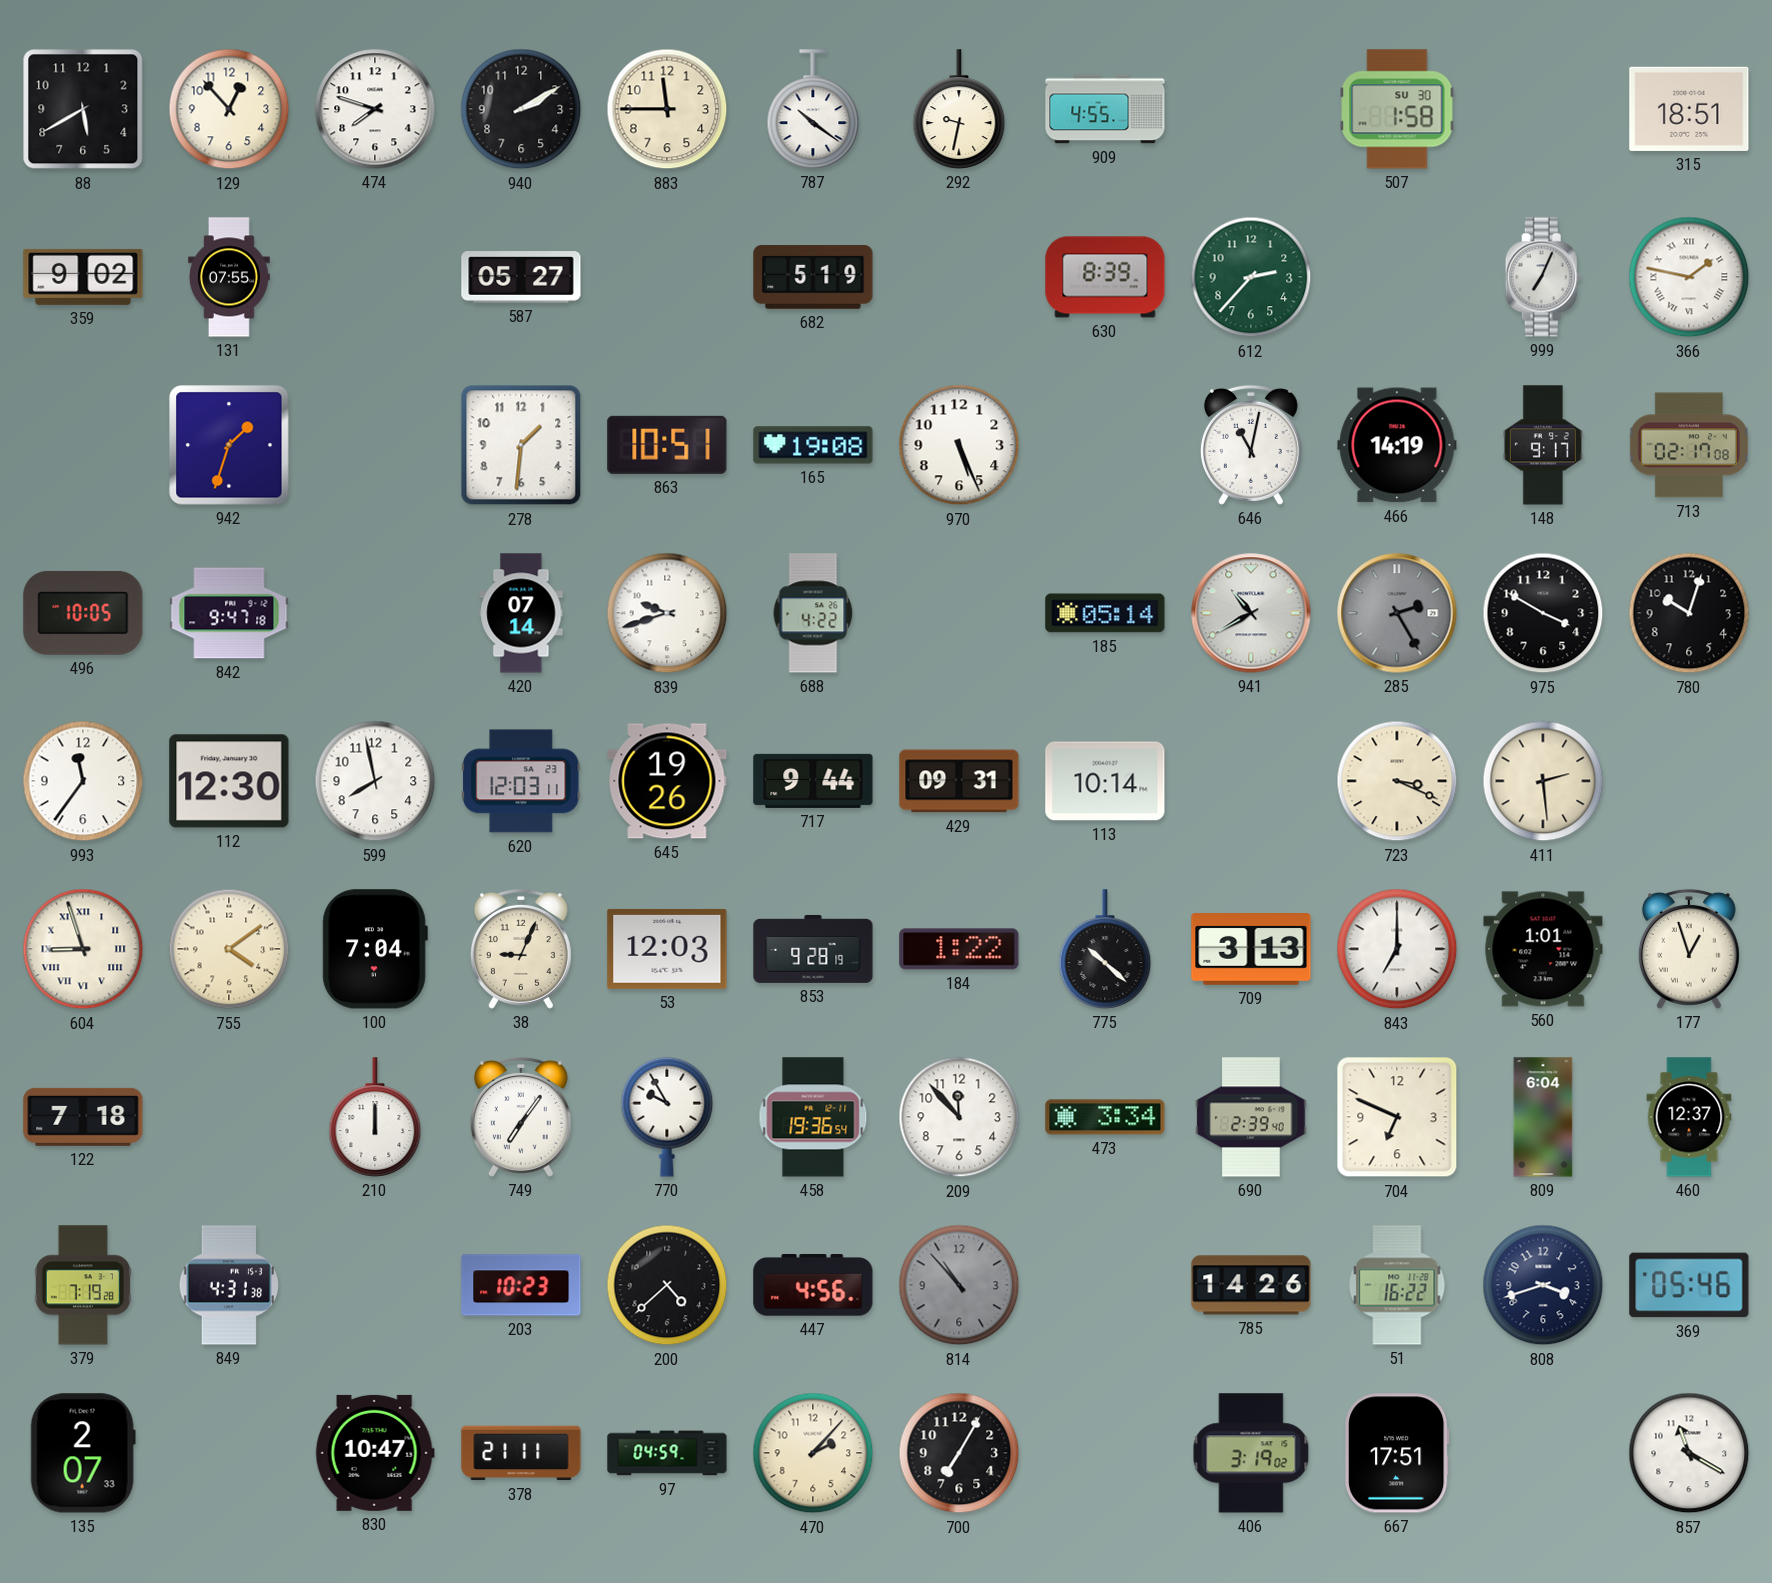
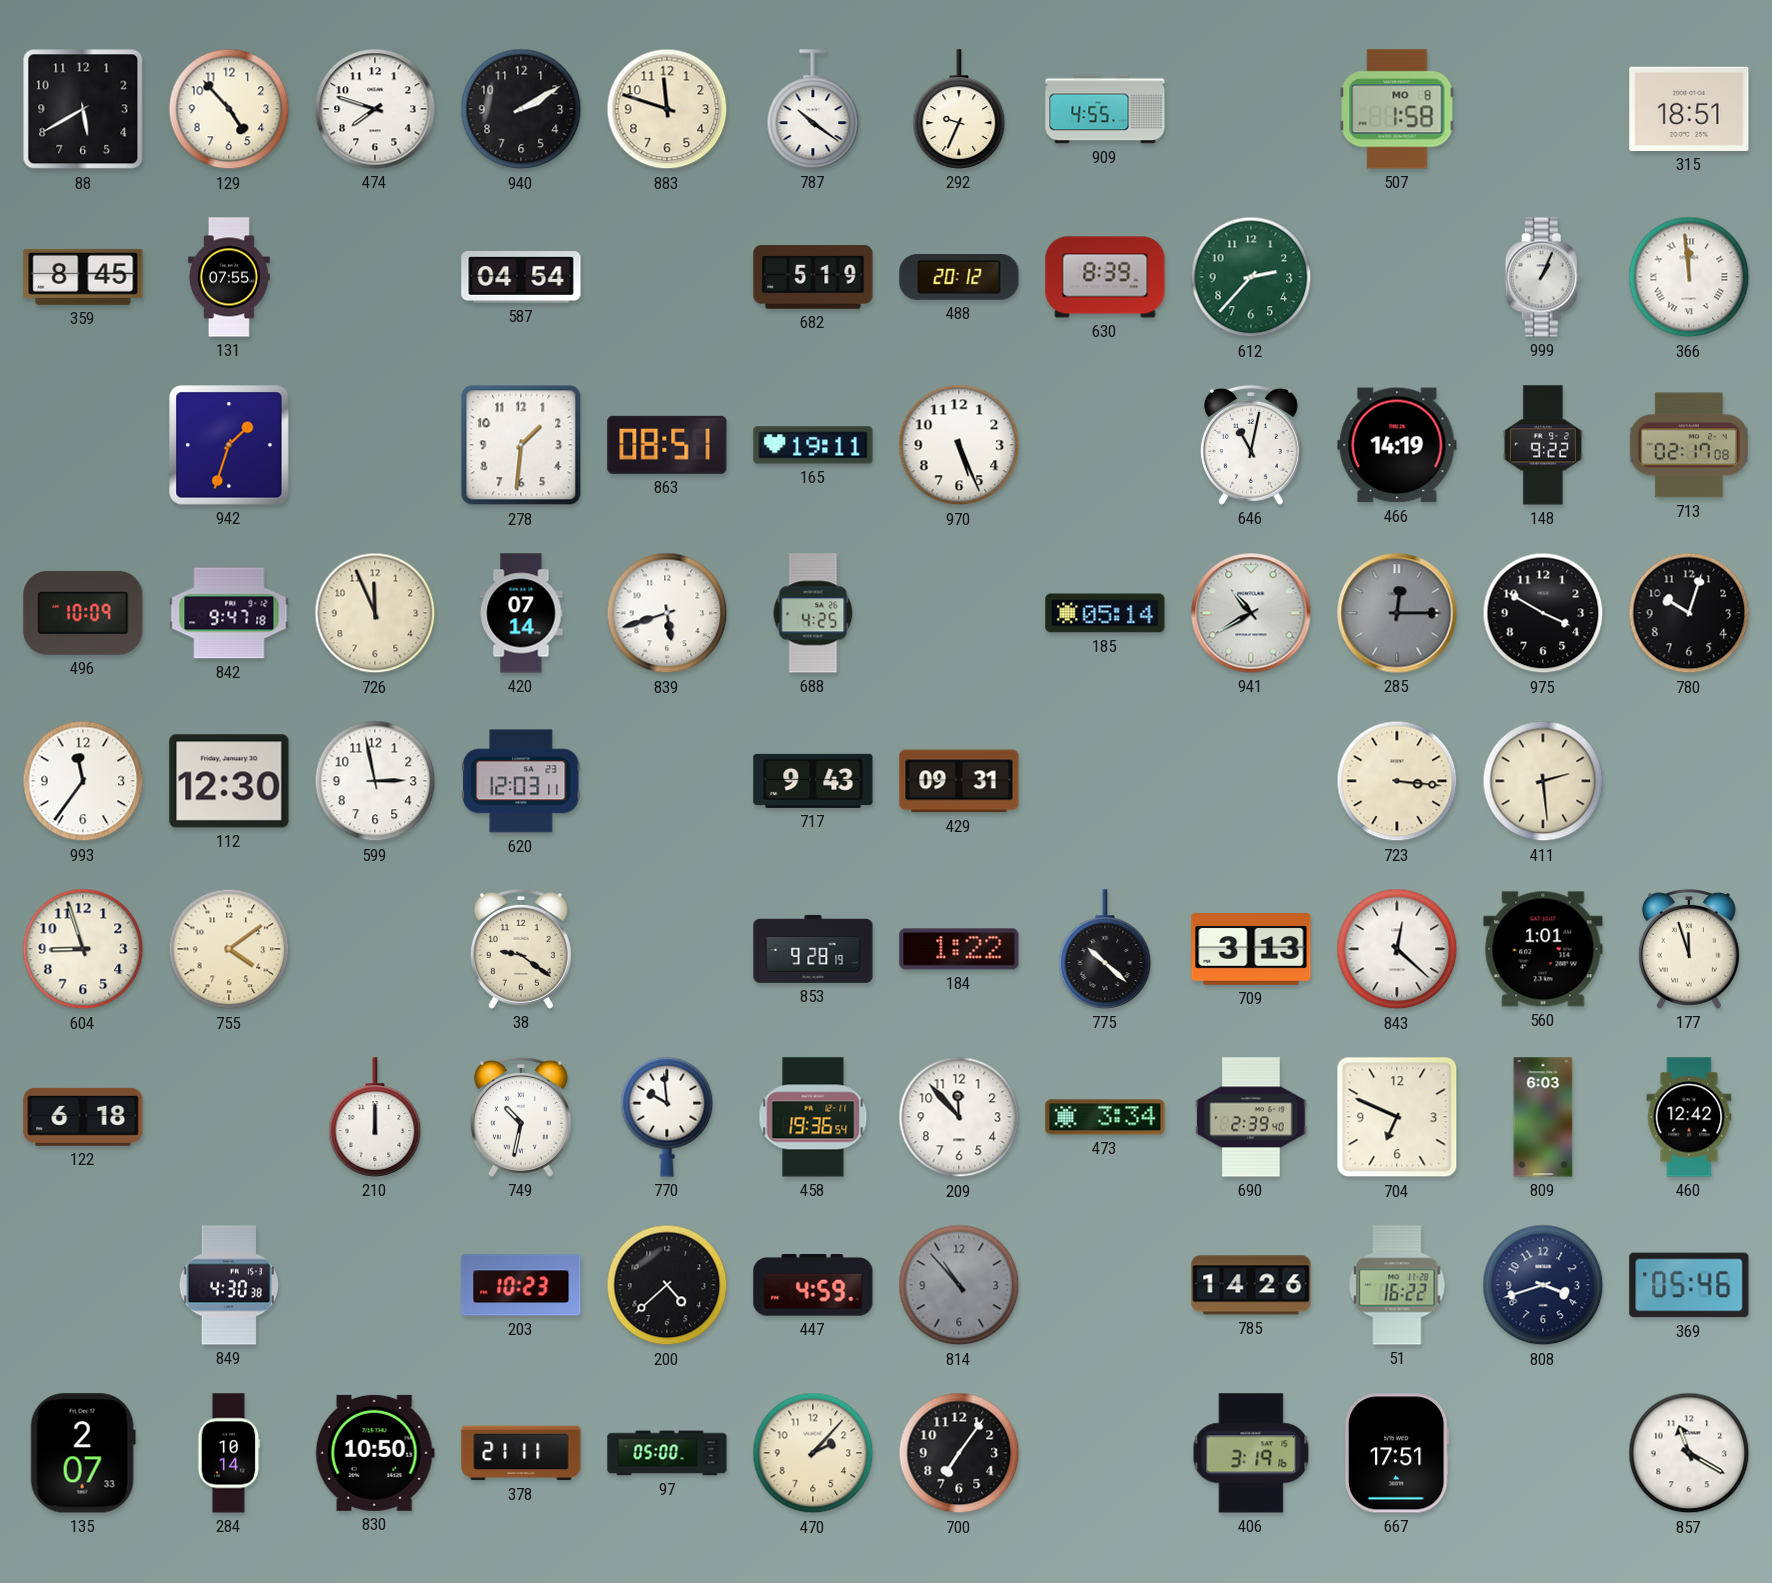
129: 12:53 -> 4:53
883: 11:45 -> 11:48
292: 9:32 -> 9:34
507 date: SU 30 -> MO 8
359: 9:02 -> 8:45
587: 05:27 -> 04:54
488: none -> 20:12
999: 7:04 -> 1:04
366: 1:47 -> 11:59
863: 10:51 -> 08:51
165: 19:08 -> 19:11
148: 9:17 -> 9:22
496: 10:05 -> 10:09
726: none -> 11:56
839: 9:42 -> 5:42
688: 4:22 -> 4:25
285: 2:25 -> 12:15
599: 7:58 -> 2:58
645: 19:26 -> none
717: 9:44 -> 9:43
113: 10:14 -> none
723: 3:19 -> 3:16
604 numerals: Roman -> Arabic
100: 7:04 -> none
38: 9:04 -> 9:21
53: 12:03 -> none
843: 7:00 -> 12:22
177: 12:57 -> 11:57
122: 7:18 -> 6:18
749: 7:06 -> 10:32
770: 9:55 -> 9:59
809: 6:04 -> 6:03
460: 12:37 -> 12:42
379: 7:19 -> none
849: 4:31 -> 4:30
447: 4:56 -> 4:59
284: none -> 10:14
830: 10:47 -> 10:50
97: 04:59 -> 05:00
700: 7:05 -> 7:06
406: 3:19:02 -> 3:19:16
